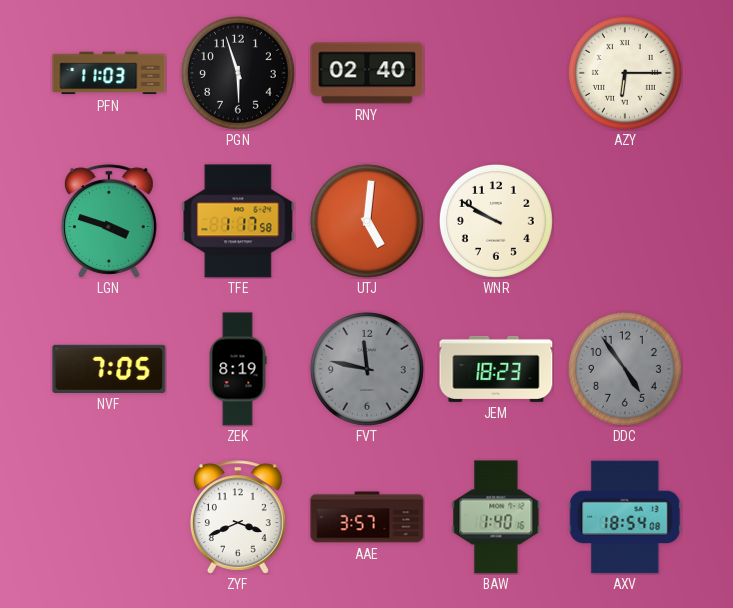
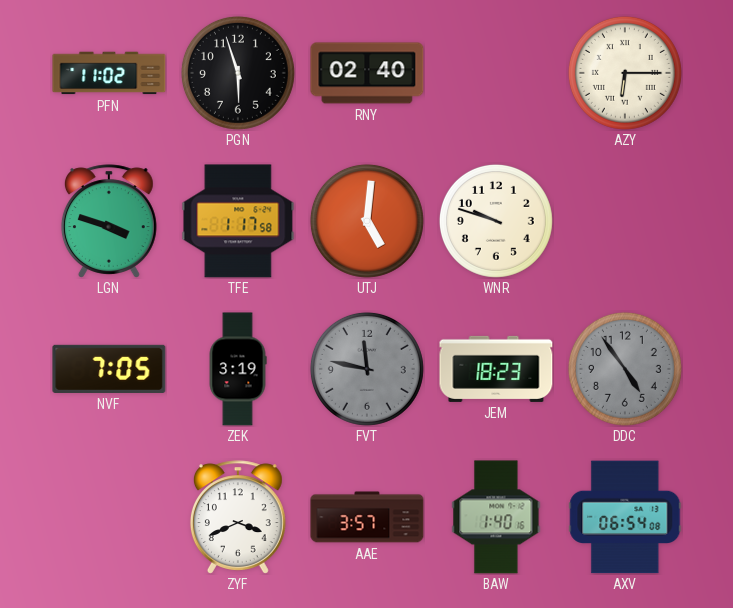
PFN: 11:03 -> 11:02
WNR: 9:50 -> 9:48
ZEK: 8:19 -> 3:19
AXV: 18:54 -> 06:54
